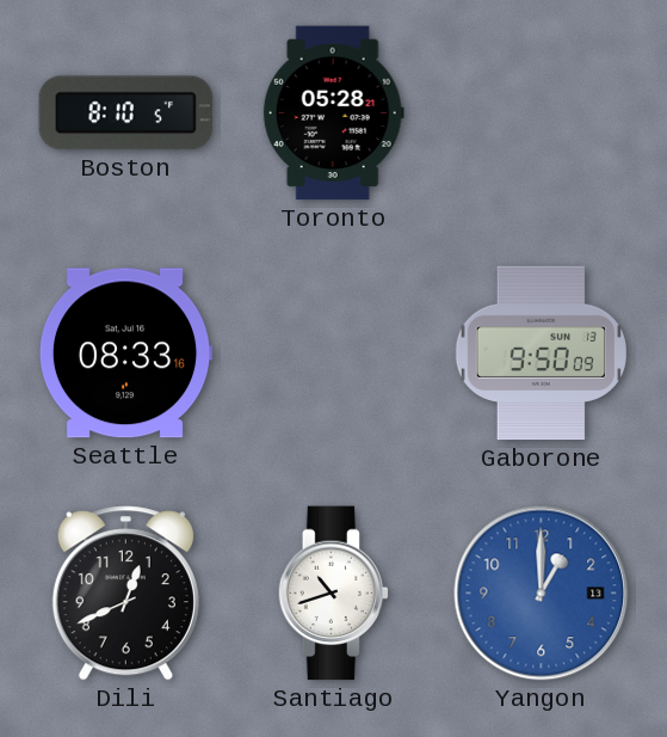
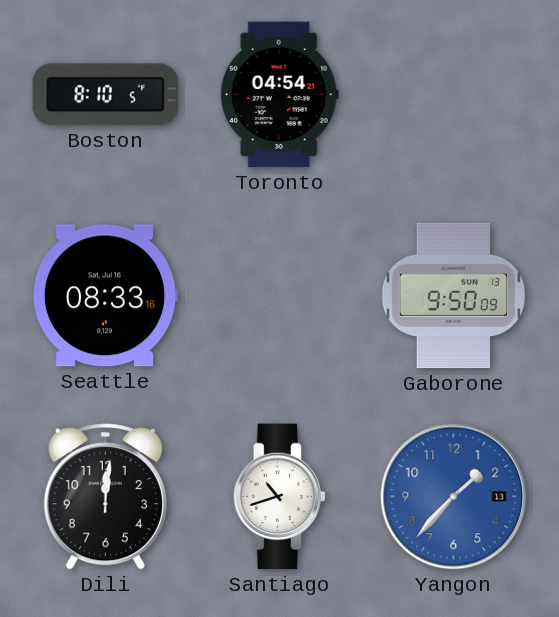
Toronto: 05:28 -> 04:54
Dili: 12:41 -> 12:01
Yangon: 1:00 -> 1:37
